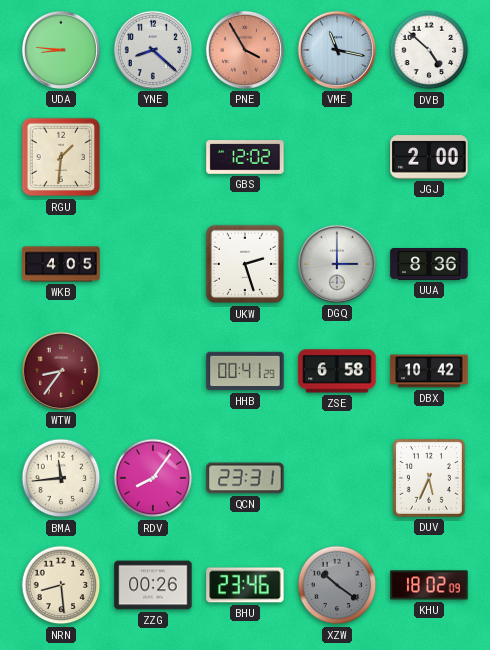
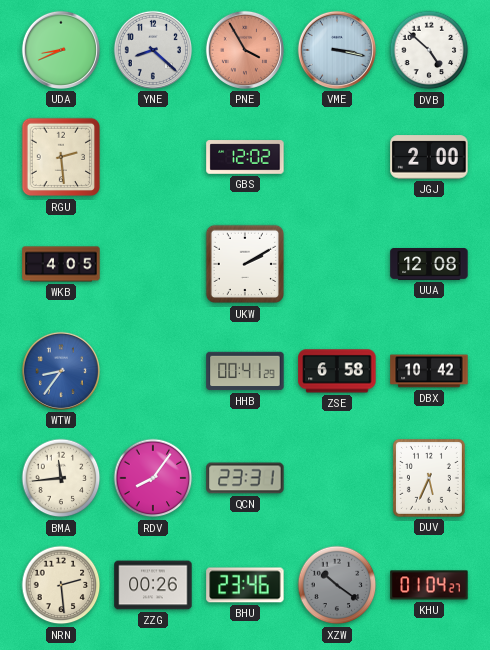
UDA: 8:46 -> 8:41
VME: 11:17 -> 3:17
RGU: 1:31 -> 2:29
UKW: 2:27 -> 2:10
DGQ: 3:00 -> none
UUA: 8:36 -> 12:08
WTW dial: burgundy -> blue
NRN: 8:29 -> 2:29
KHU: 18:02 -> 01:04
